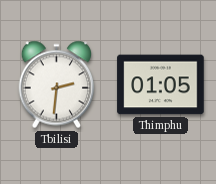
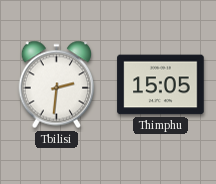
Thimphu: 01:05 -> 15:05
